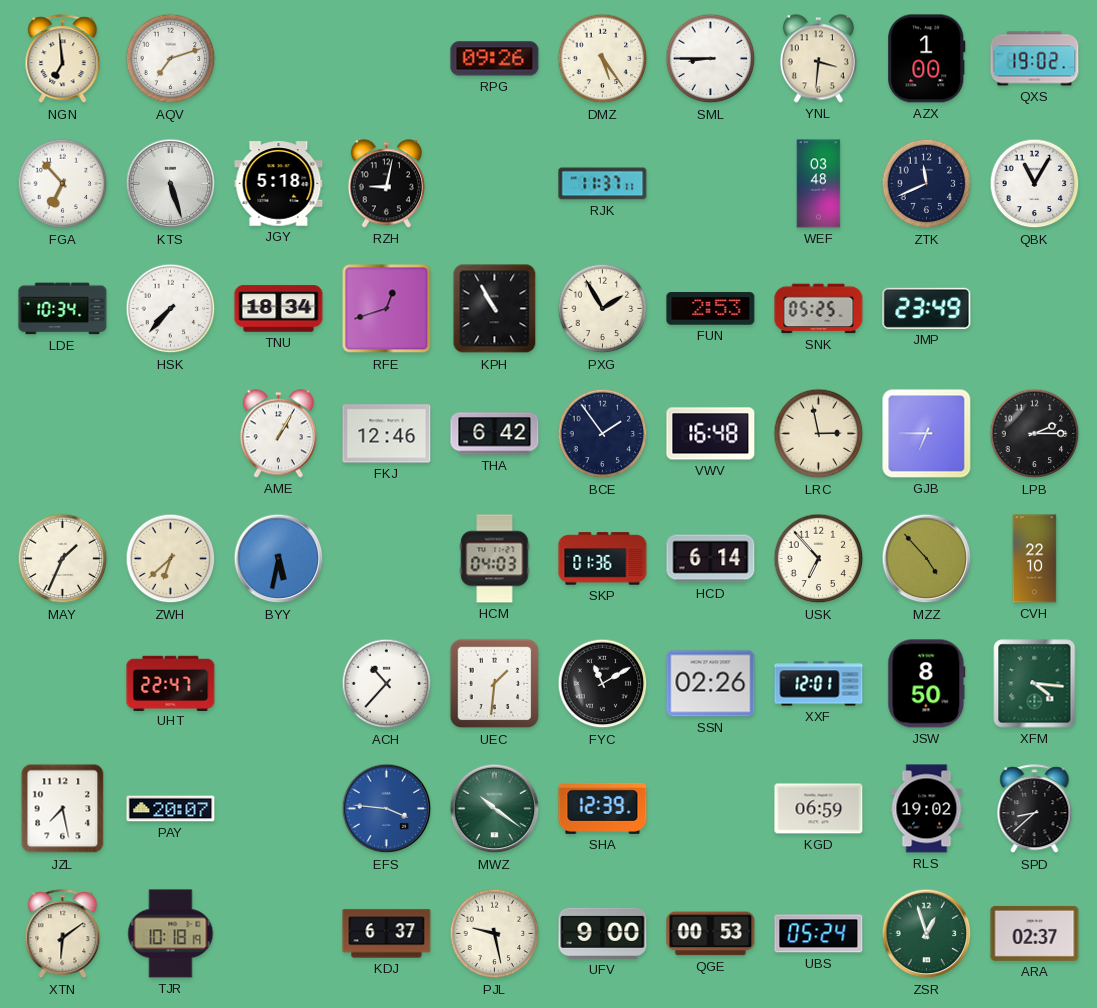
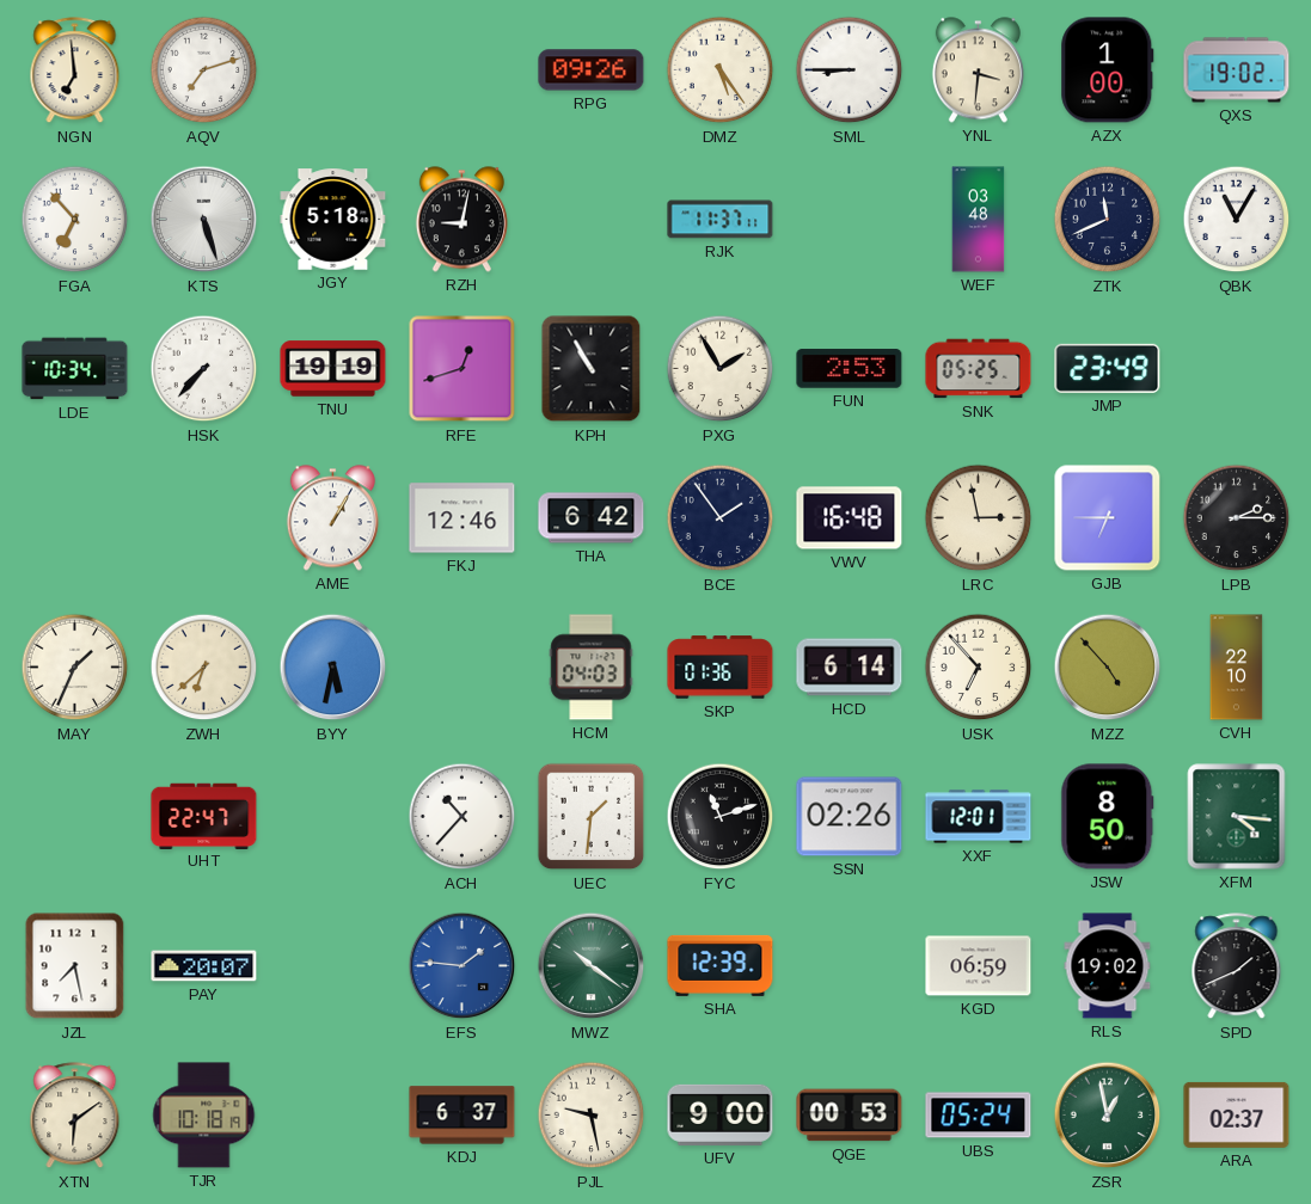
TNU: 18:34 -> 19:19
FYC: 11:10 -> 11:12
EFS: 3:46 -> 1:46
SPD: 8:38 -> 1:41
ZSR: 12:57 -> 12:58
